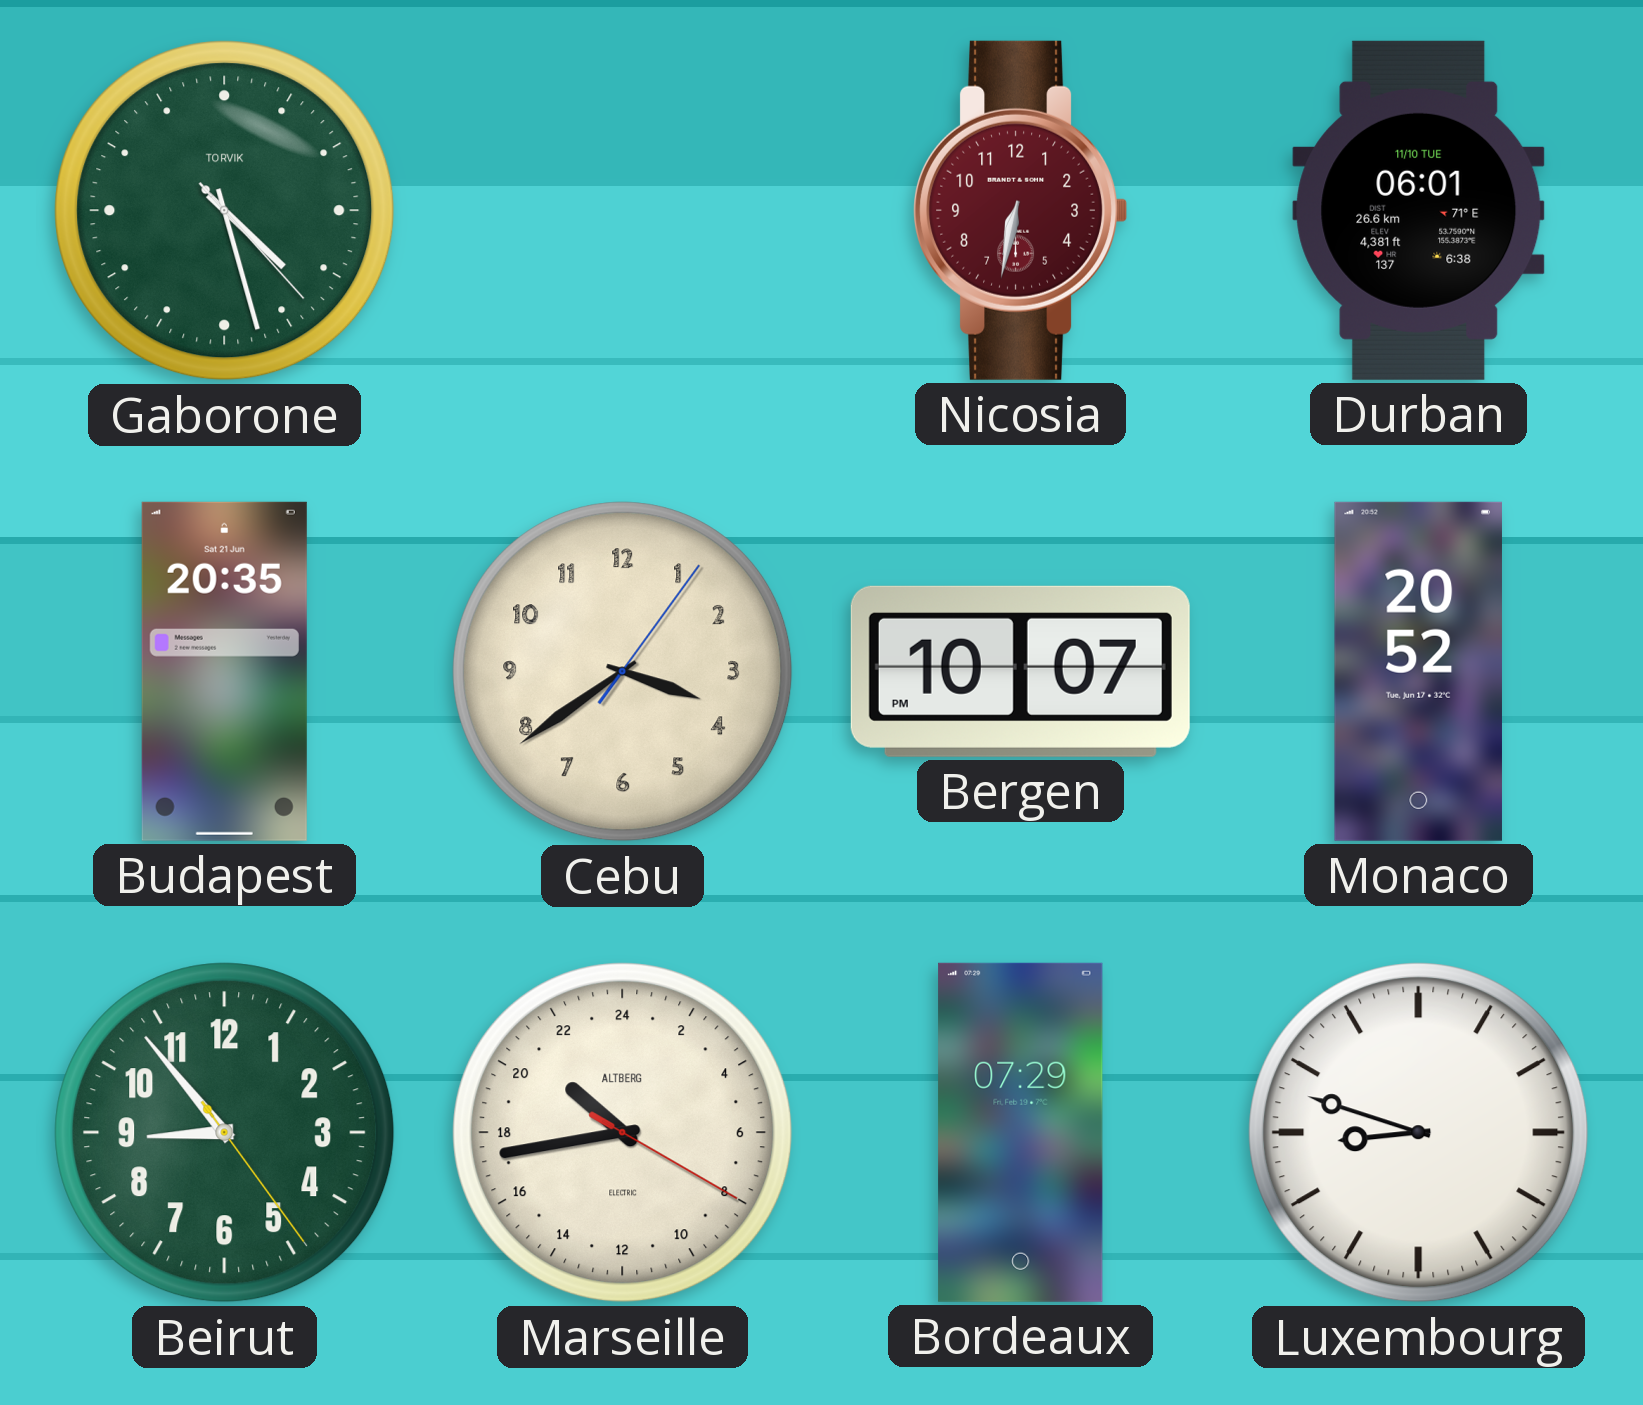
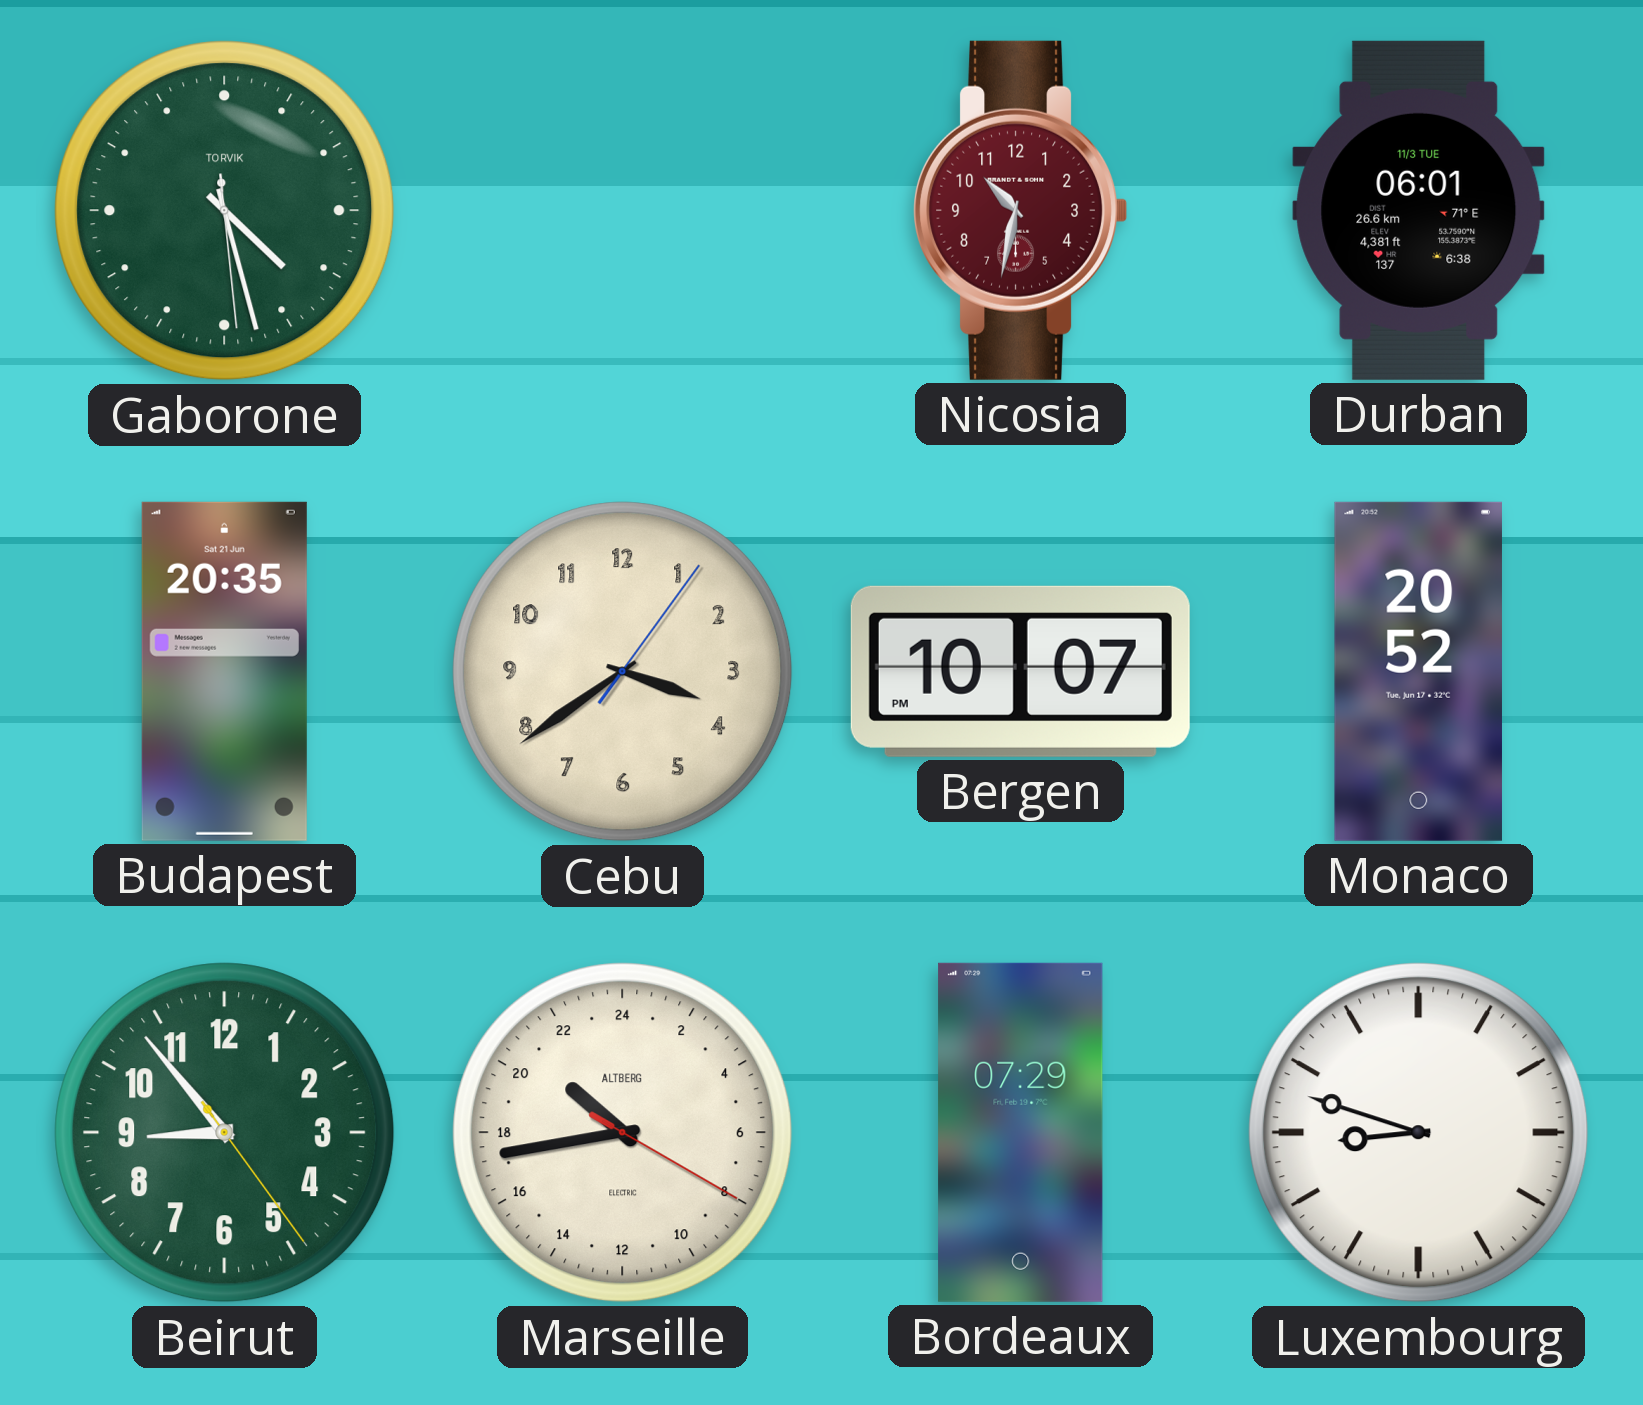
Gaborone: 4:27:23 -> 4:27:29
Nicosia: 6:32 -> 10:32
Durban date: 11/10 TUE -> 11/3 TUE
